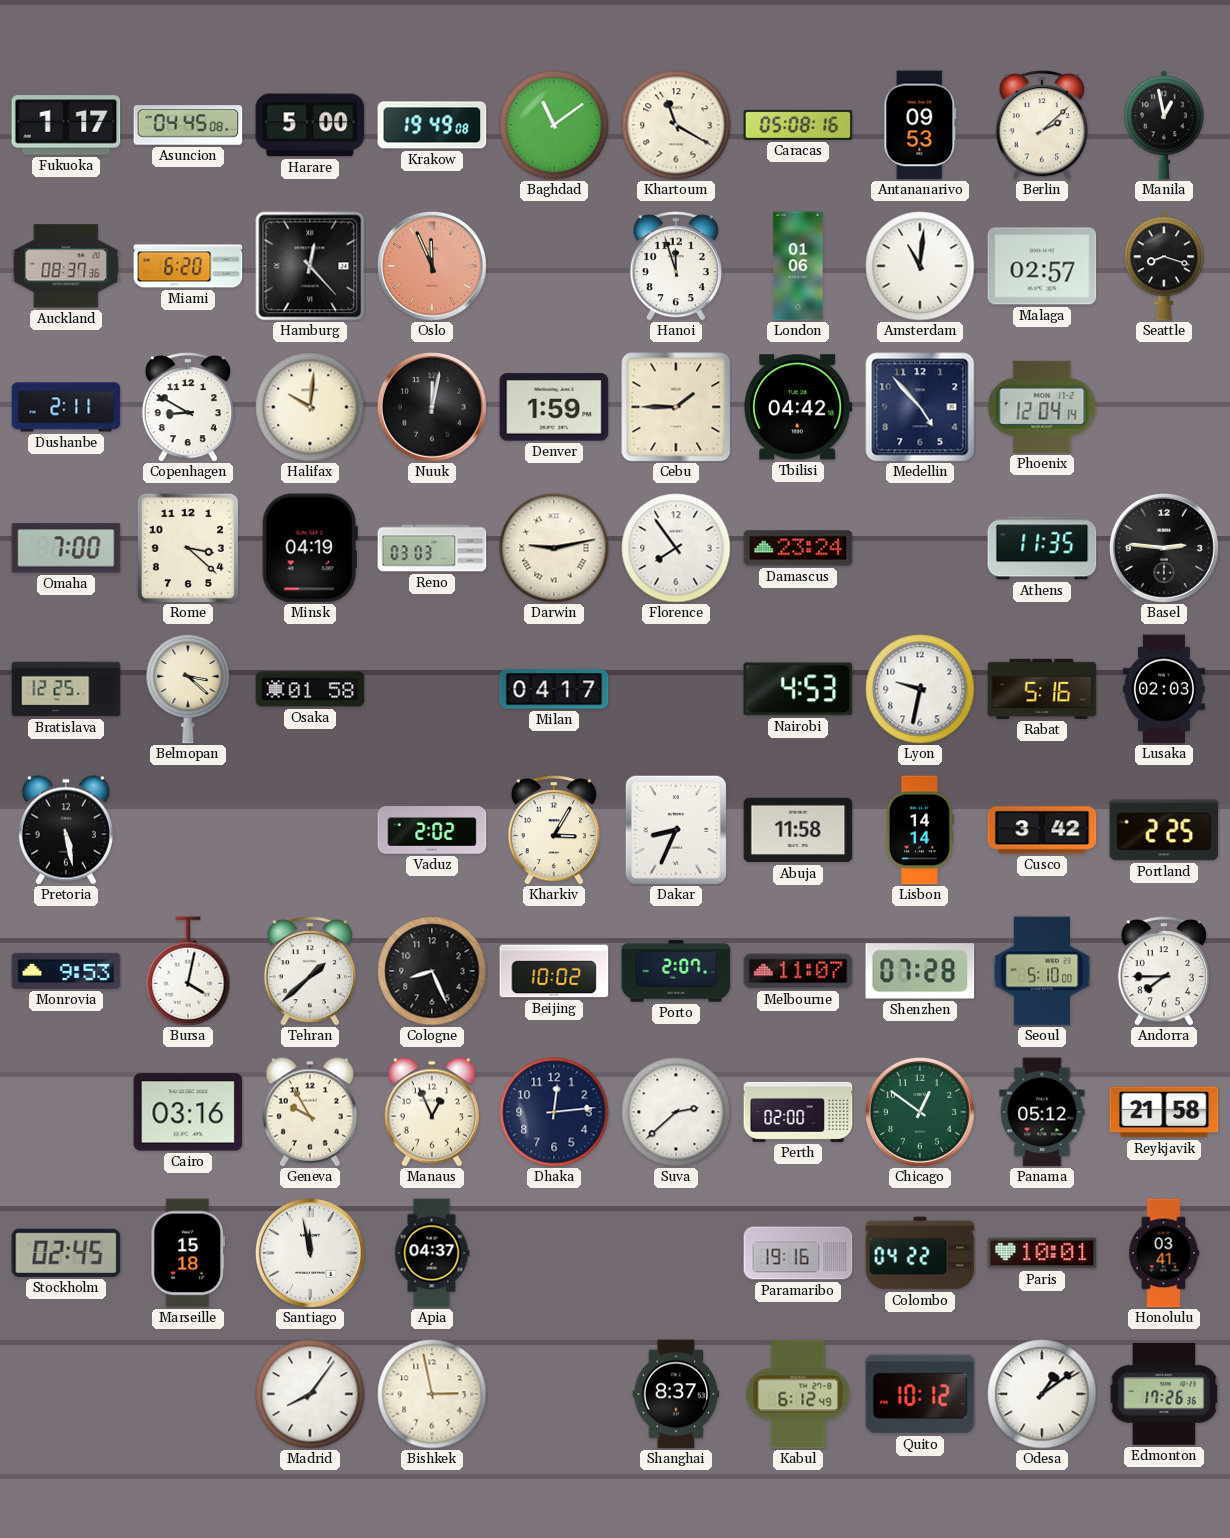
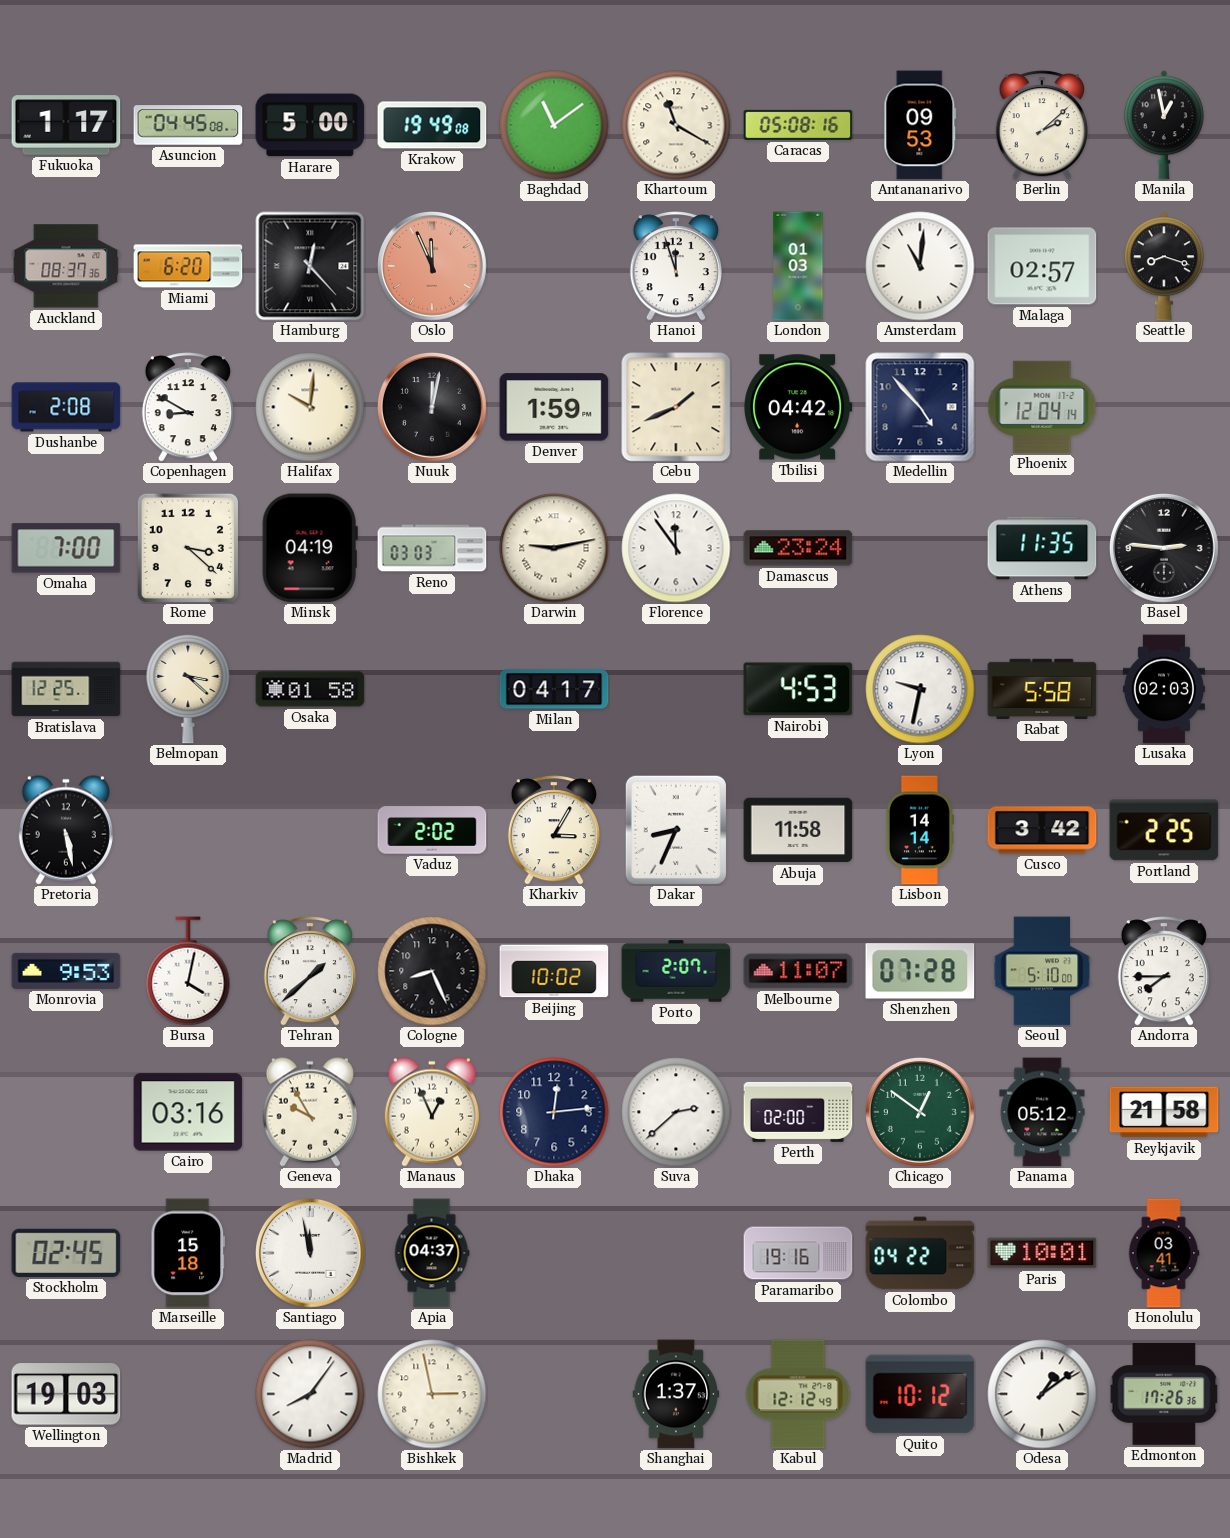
London: 01:06 -> 01:03
Dushanbe: 2:11 -> 2:08
Cebu: 1:45 -> 1:41
Florence: 7:54 -> 11:54
Rabat: 5:16 -> 5:58
Wellington: none -> 19:03
Shanghai: 8:37 -> 1:37
Kabul: 6:12 -> 12:12
